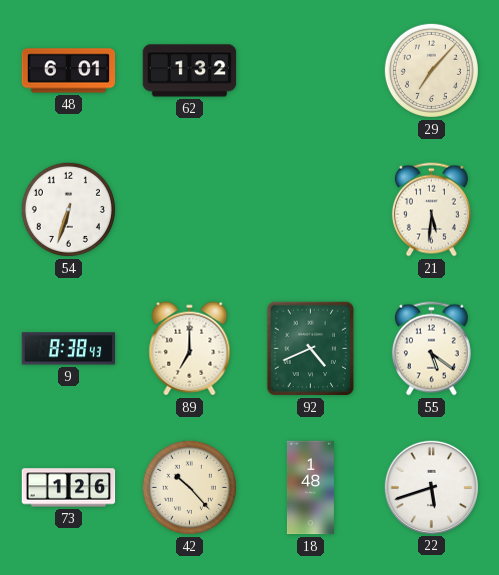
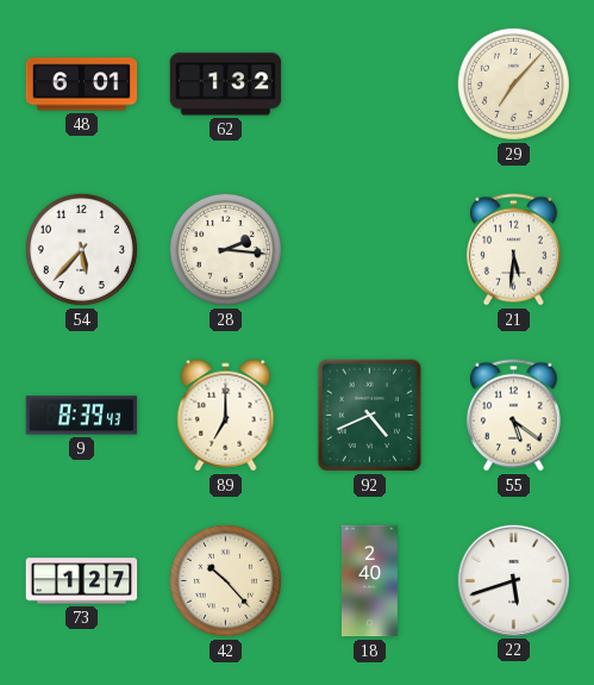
54: 6:33 -> 5:37
28: none -> 2:16
9: 8:38 -> 8:39
73: 1:26 -> 1:27
18: 1:48 -> 2:40
